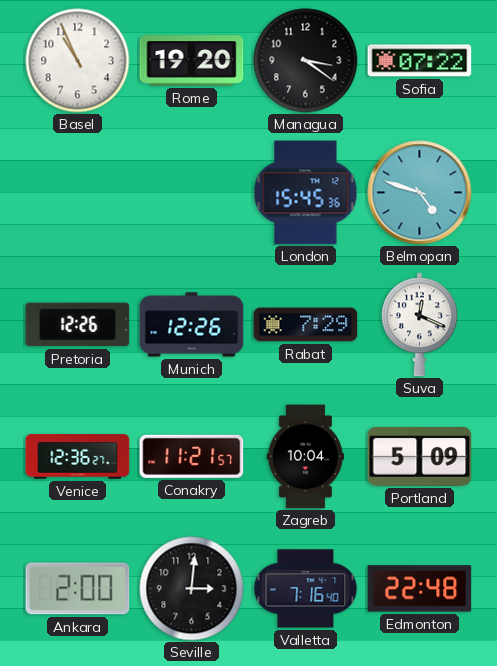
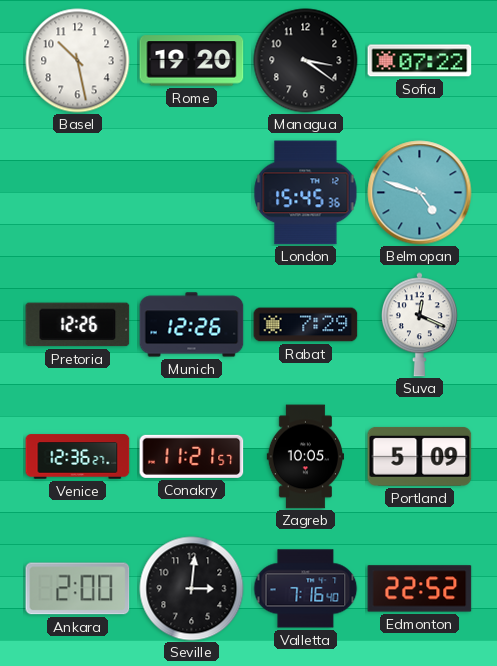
Basel: 10:56 -> 10:28
Zagreb: 10:04 -> 10:05
Edmonton: 22:48 -> 22:52
